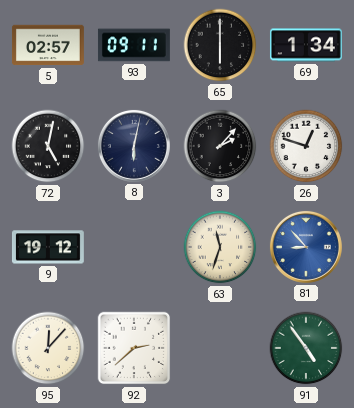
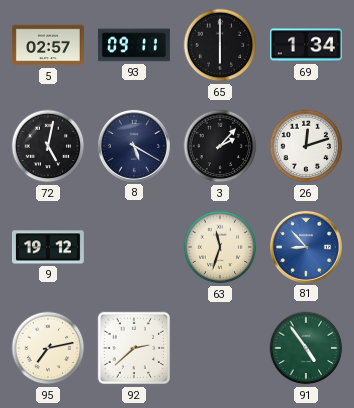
8: 6:02 -> 5:20
26: 12:48 -> 12:12
95: 12:07 -> 7:13
